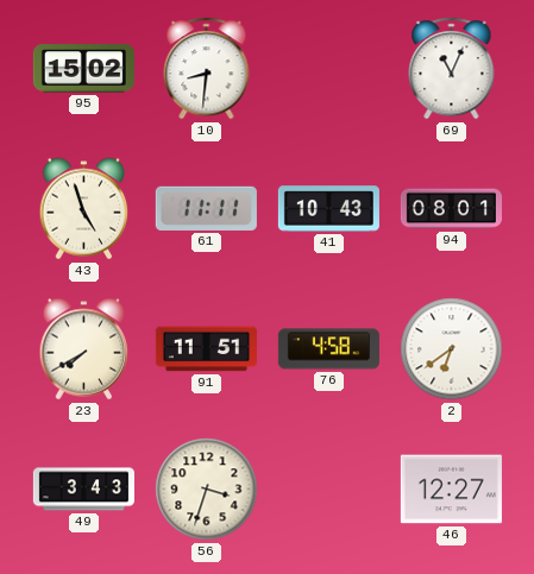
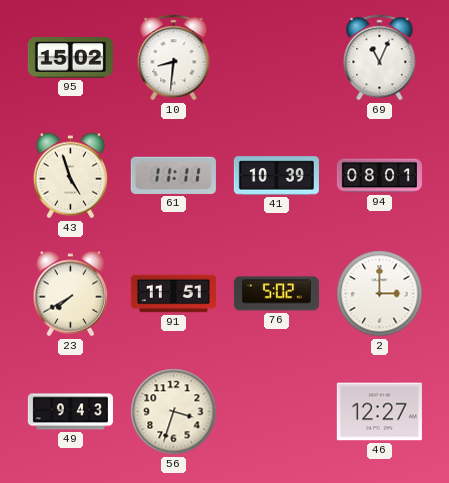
41: 10:43 -> 10:39
76: 4:58 -> 5:02
2: 6:39 -> 3:00
49: 3:43 -> 9:43
